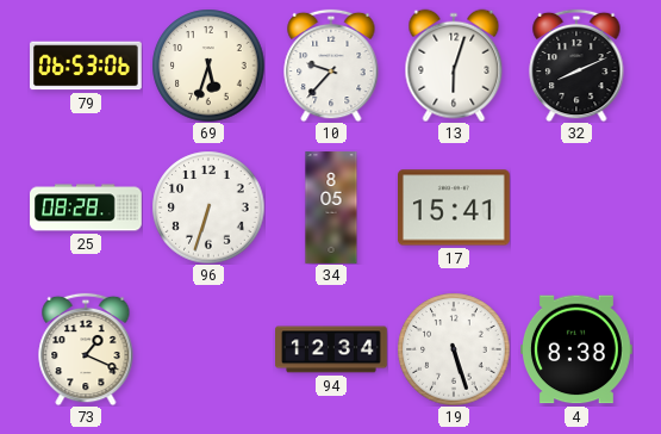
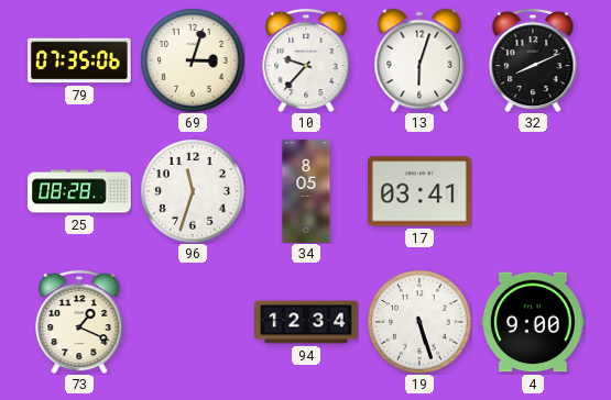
79: 06:53 -> 07:35
69: 5:33 -> 3:03
96: 6:33 -> 11:33
17: 15:41 -> 03:41
4: 8:38 -> 9:00
